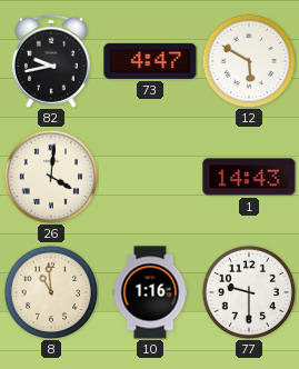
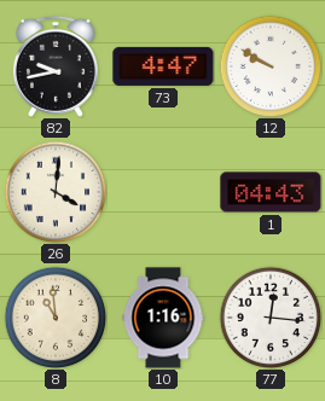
12: 5:50 -> 9:50
1: 14:43 -> 04:43
77: 9:30 -> 12:16
